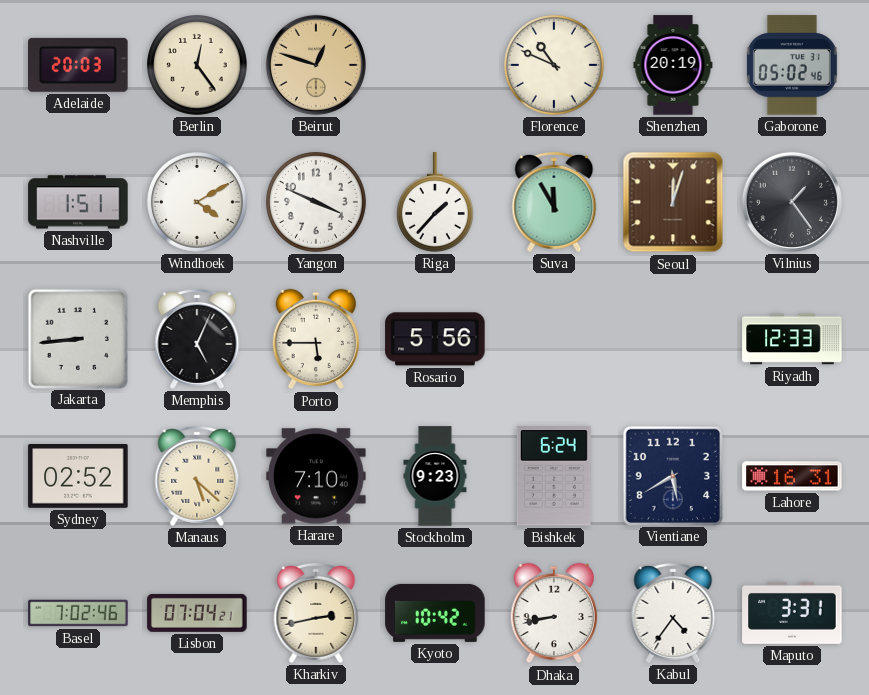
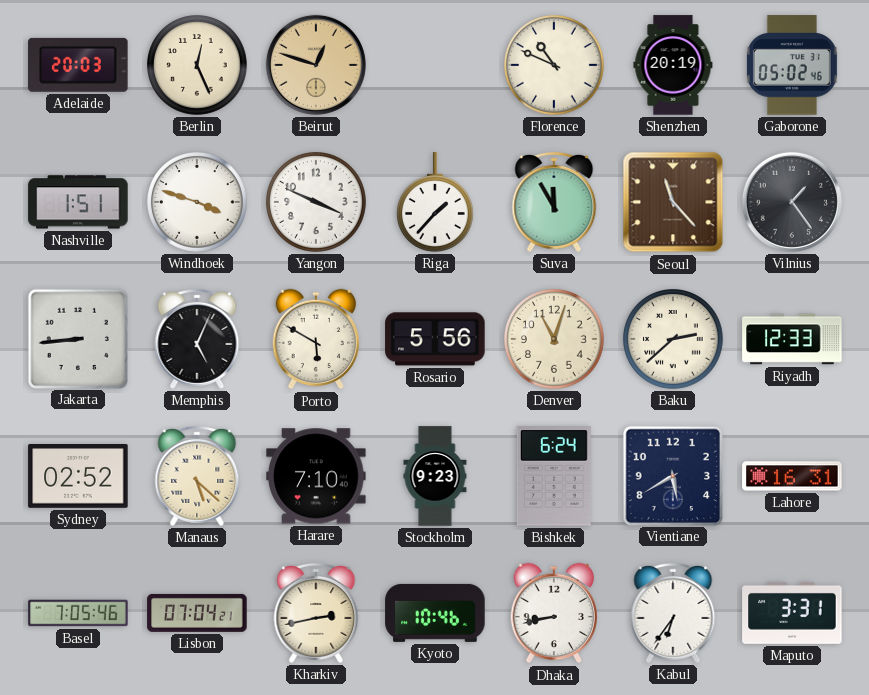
Berlin: 12:24 -> 12:26
Windhoek: 4:10 -> 3:48
Seoul: 12:03 -> 11:23
Porto: 5:45 -> 5:50
Denver: none -> 11:03
Baku: none -> 2:38
Basel: 7:02 -> 7:05
Kyoto: 10:42 -> 10:46
Kabul: 4:36 -> 6:36
